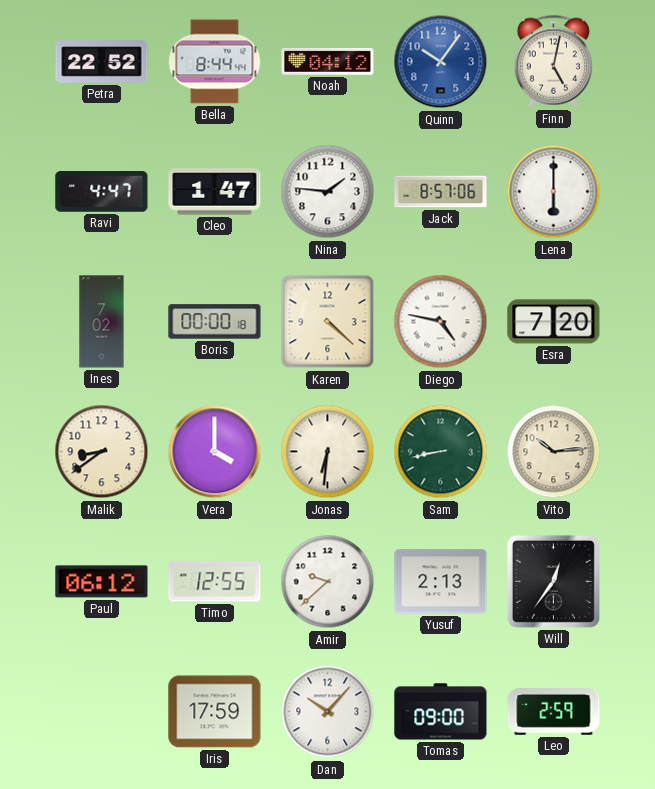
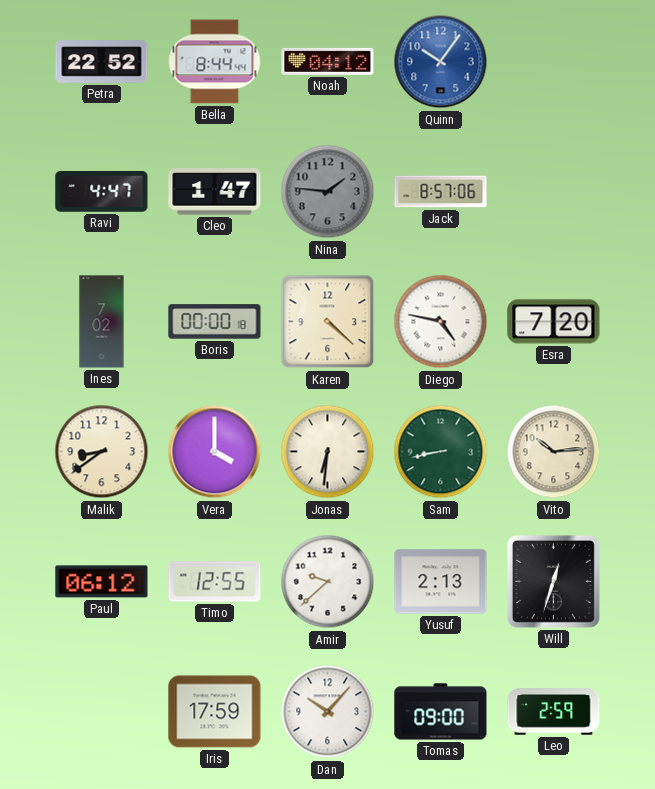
Finn: 5:02 -> none
Nina dial: white -> grey
Lena: 6:00 -> none
Will: 12:36 -> 12:33
